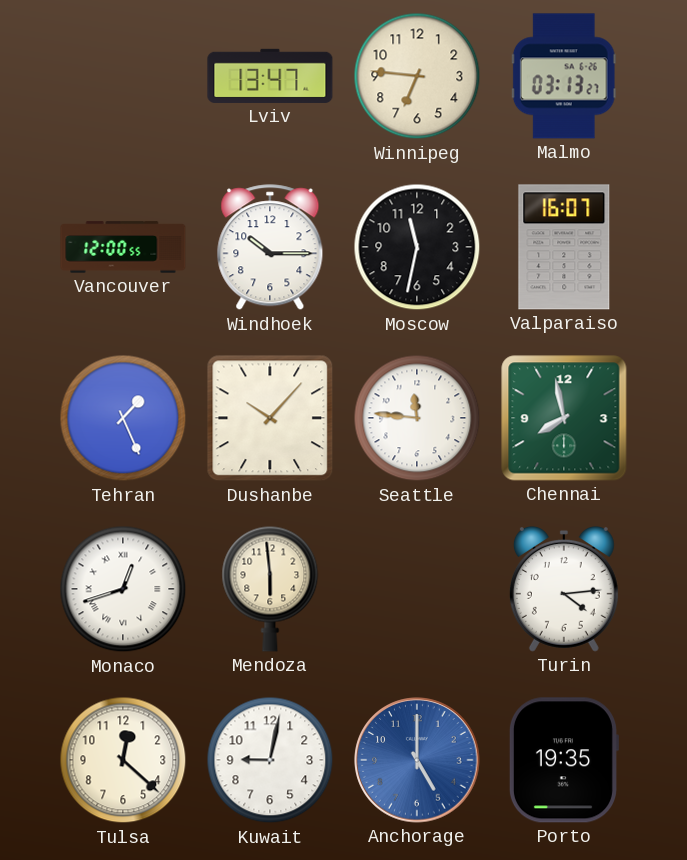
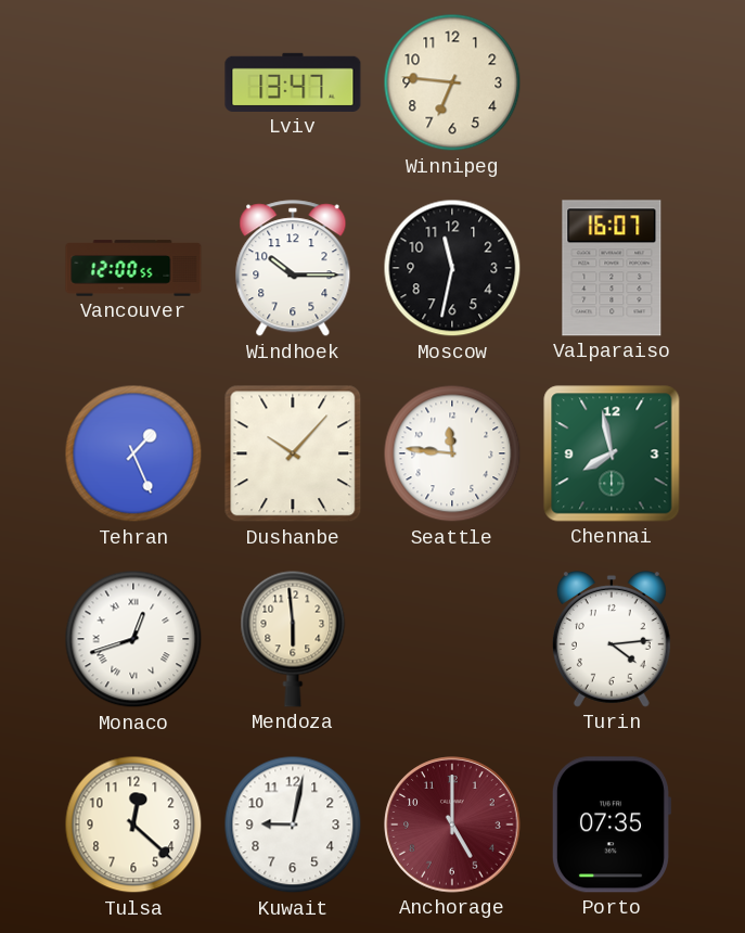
Malmo: 03:13 -> none
Anchorage dial: blue -> burgundy
Porto: 19:35 -> 07:35
